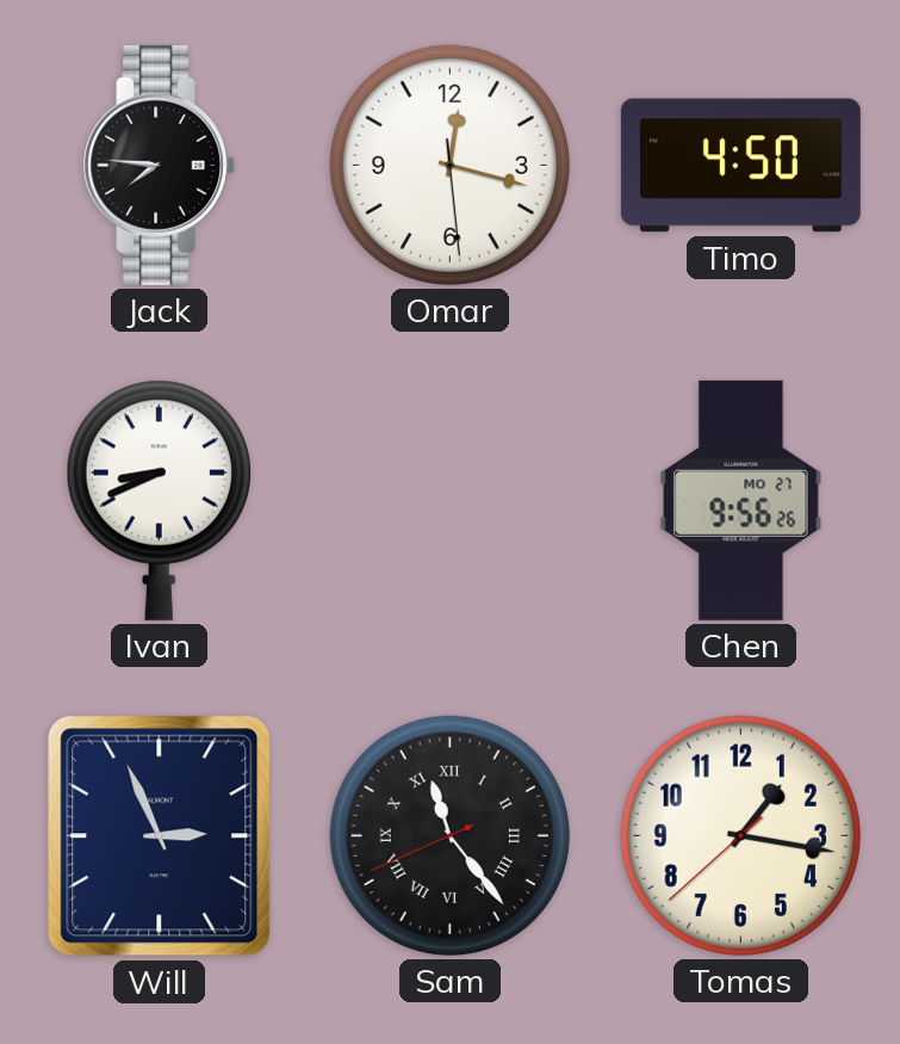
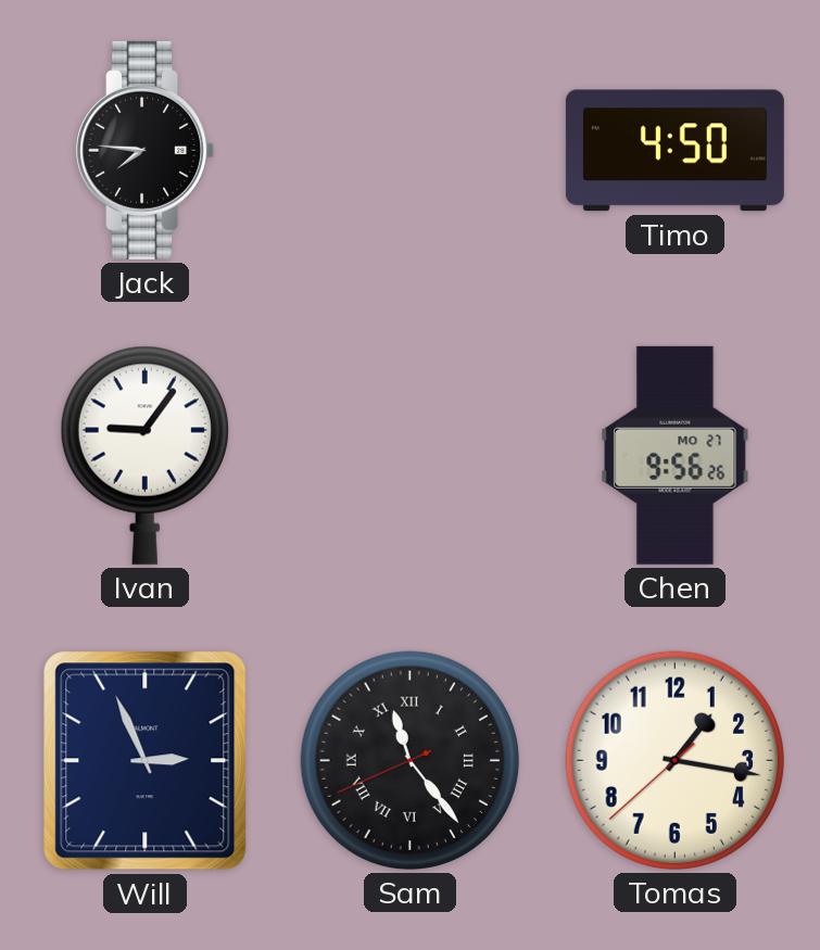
Omar: 12:17 -> none
Ivan: 8:41 -> 9:06
